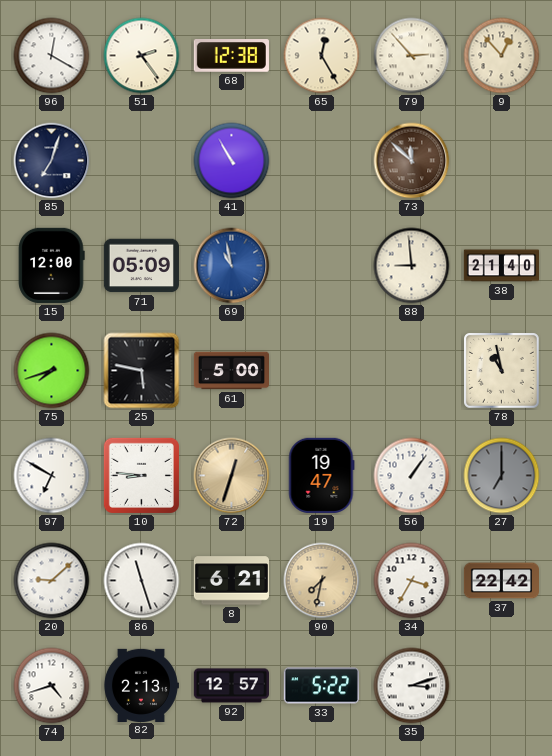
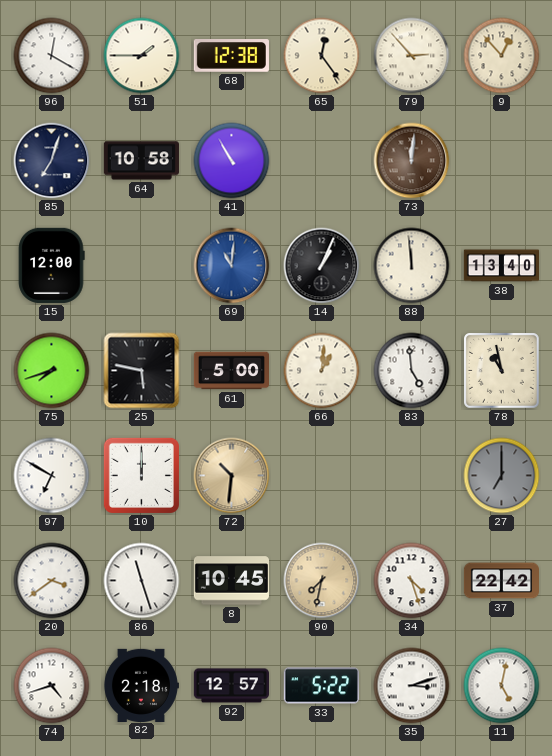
51: 2:24 -> 1:45
65: 12:25 -> 12:24
64: none -> 10:58
73: 11:52 -> 12:01
71: 05:09 -> none
69: 10:58 -> 11:01
14: none -> 1:04
88: 8:59 -> 11:59
38: 21:40 -> 13:40
66: none -> 1:01
83: none -> 4:59
10: 8:46 -> 12:00
72: 12:33 -> 10:31
19: 19:47 -> none
56: 1:06 -> none
20: 9:08 -> 3:39
8: 6:21 -> 10:45
34: 3:35 -> 4:27
82: 2:13 -> 2:18
11: none -> 5:02
